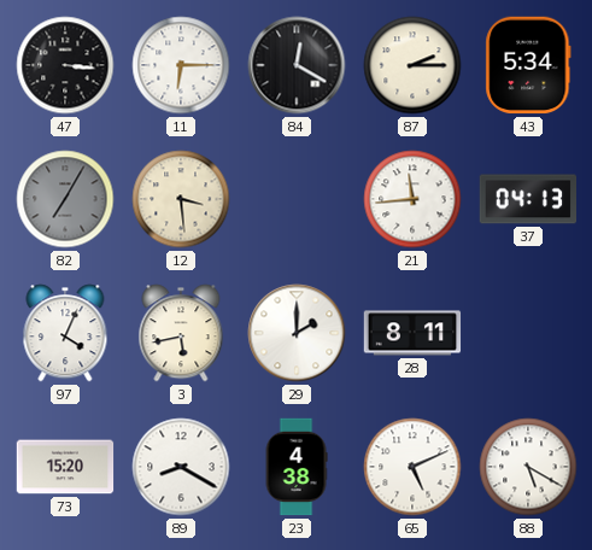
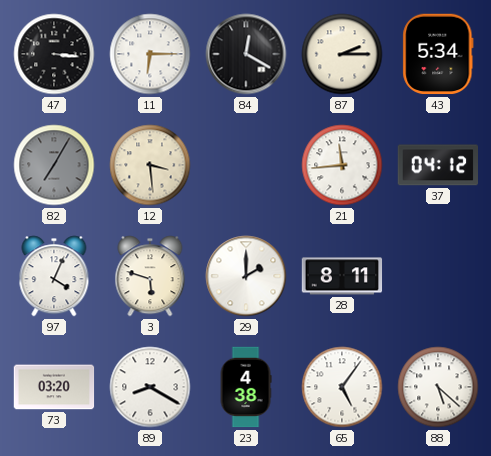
37: 04:13 -> 04:12
3: 5:43 -> 5:48
73: 15:20 -> 03:20
65: 5:11 -> 5:06
88: 5:20 -> 5:22
